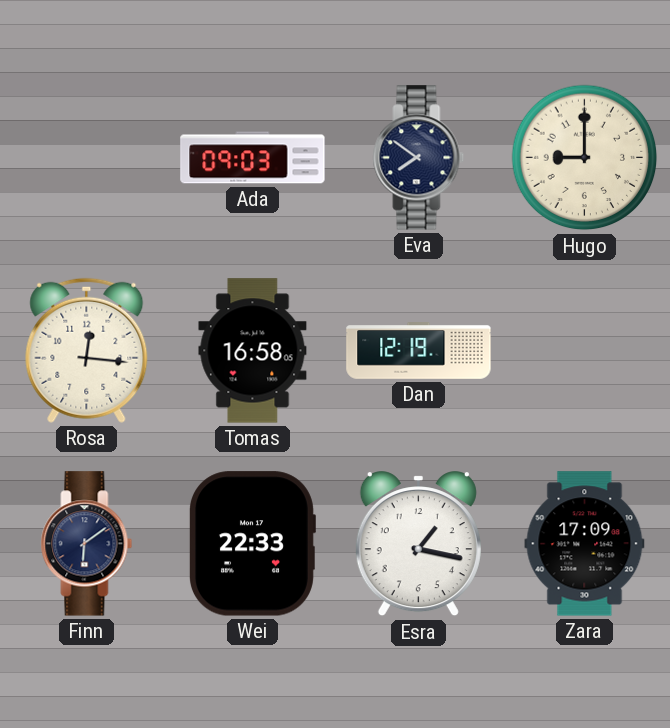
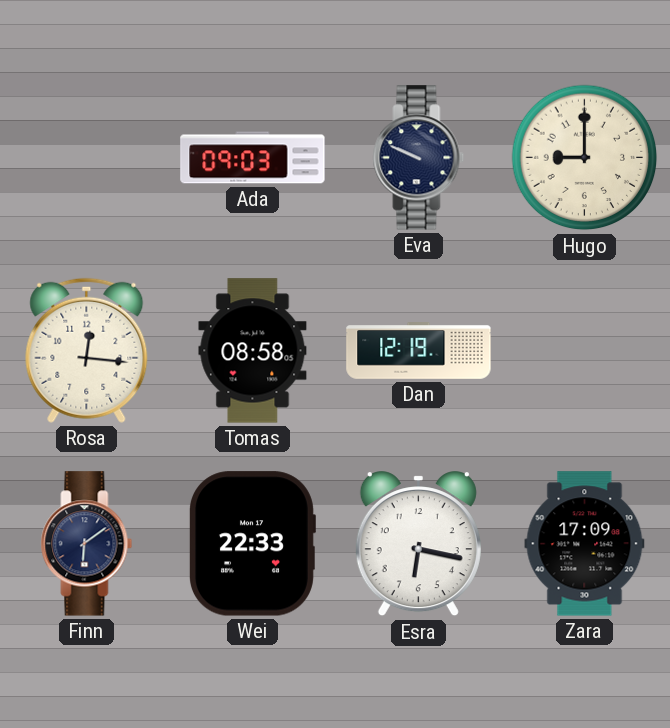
Eva: 7:51 -> 9:49
Tomas: 16:58 -> 08:58
Esra: 1:17 -> 6:17
